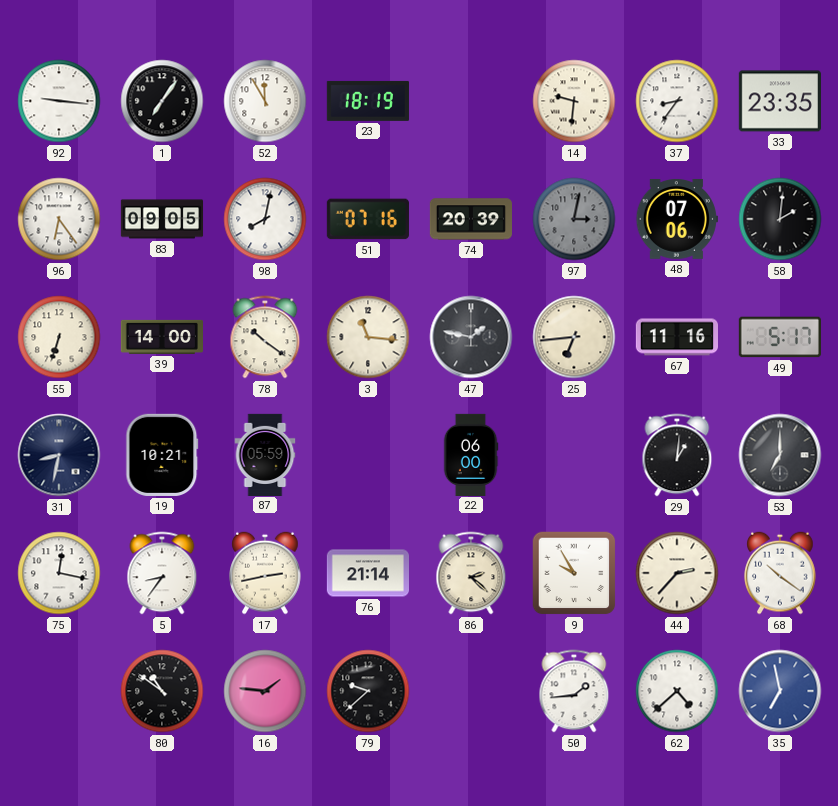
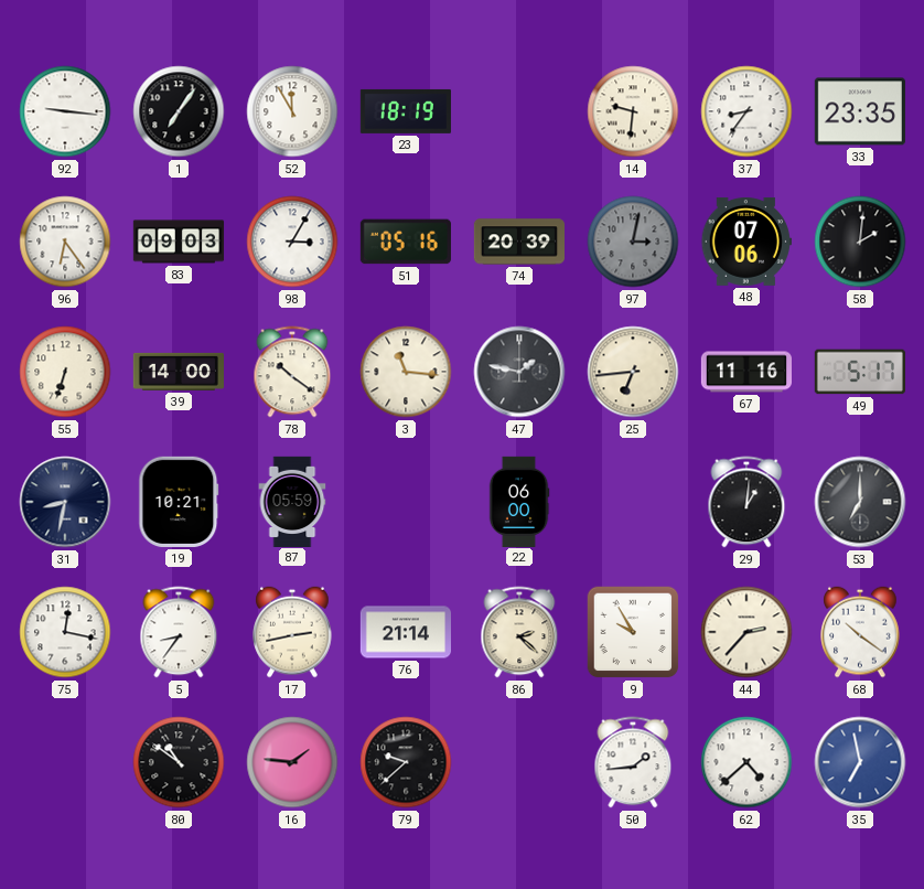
83: 09:05 -> 09:03
98: 8:02 -> 3:05
51: 07:16 -> 05:16
